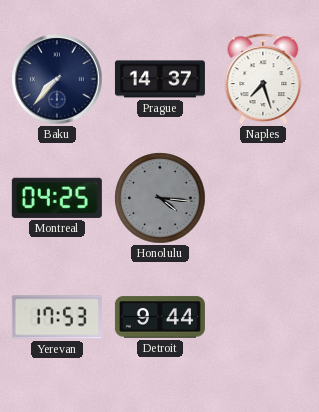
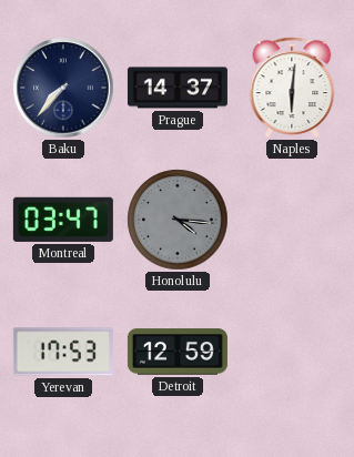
Naples: 7:27 -> 6:01
Montreal: 04:25 -> 03:47
Detroit: 9:44 -> 12:59
